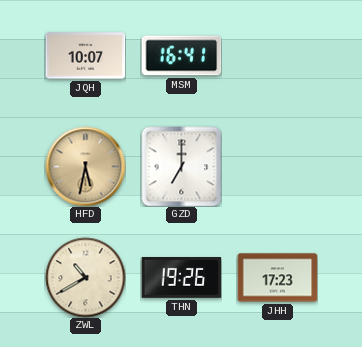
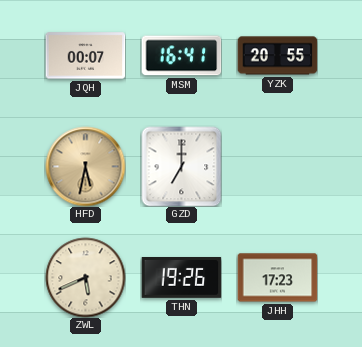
JQH: 10:07 -> 00:07
YZK: none -> 20:55
ZWL: 10:40 -> 5:41
